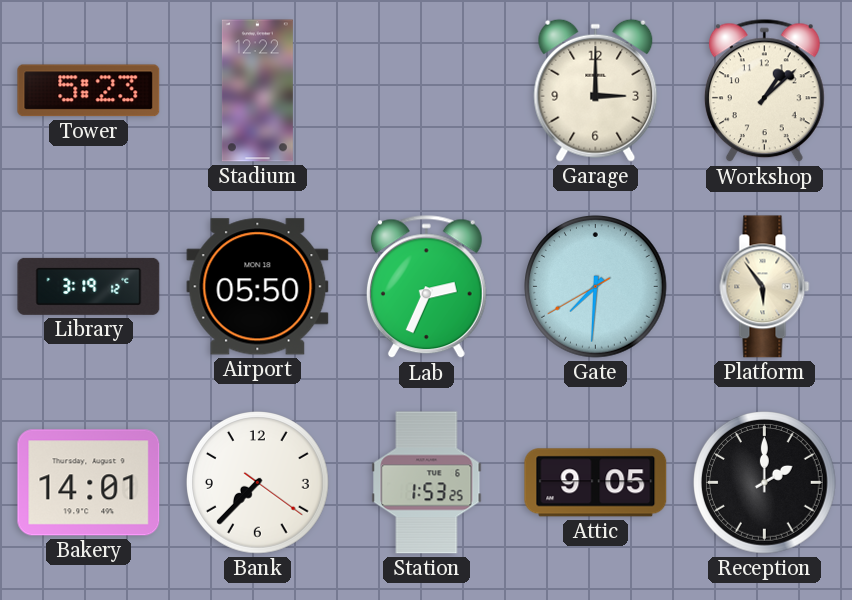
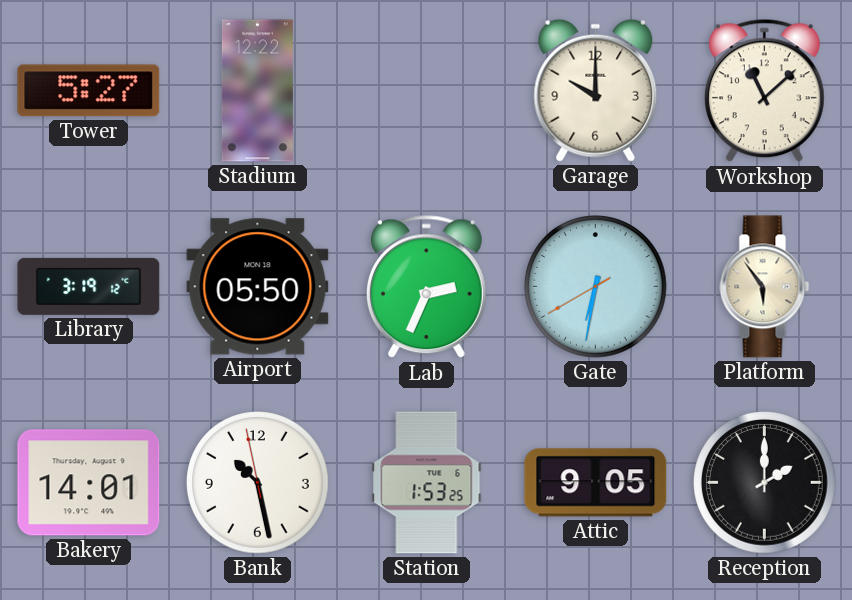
Tower: 5:23 -> 5:27
Garage: 3:00 -> 10:00
Workshop: 1:08 -> 11:08
Gate: 7:30 -> 6:31
Bank: 7:37 -> 10:27
